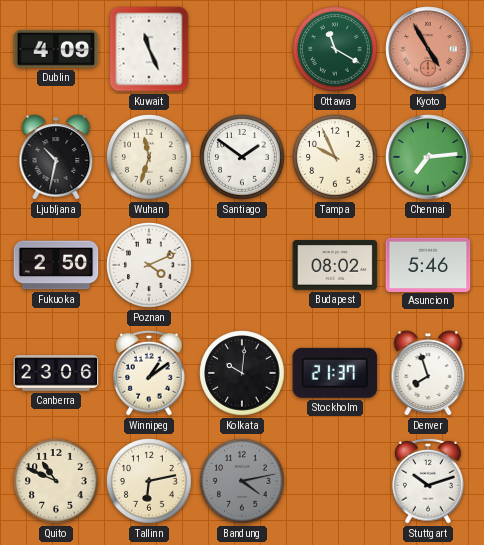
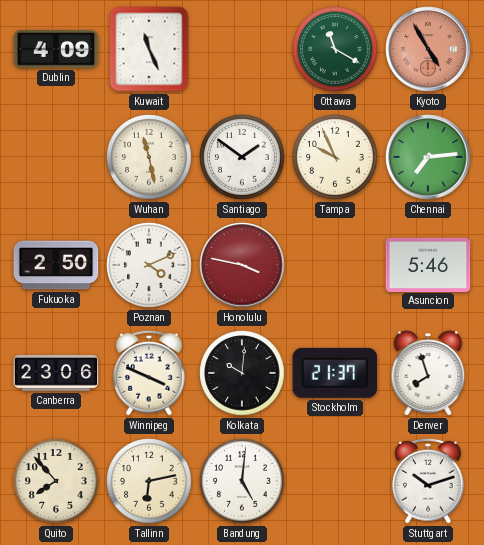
Ljubljana: 10:32 -> none
Wuhan: 11:33 -> 11:28
Honolulu: none -> 3:47
Budapest: 08:02 -> none
Winnipeg: 1:09 -> 3:49
Quito: 10:49 -> 7:53
Bandung: 4:13 -> 5:01
Bandung dial: grey -> white
